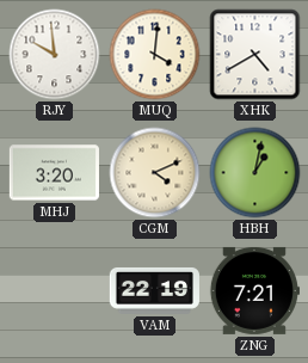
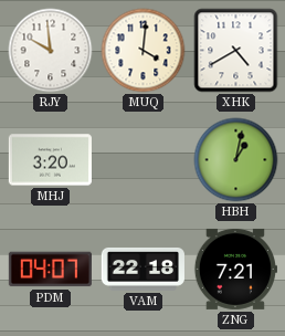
CGM: 4:11 -> none
PDM: none -> 04:07
VAM: 22:19 -> 22:18
